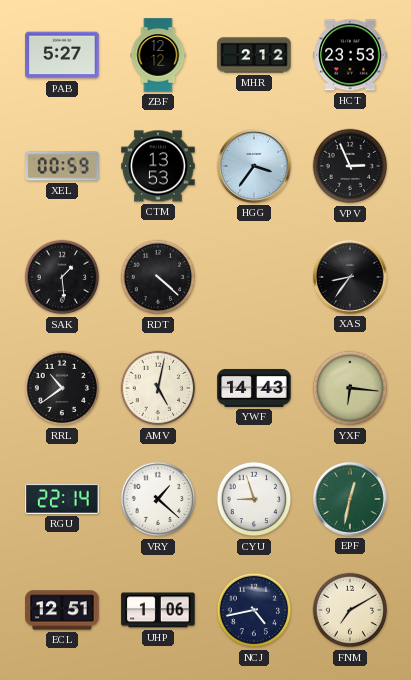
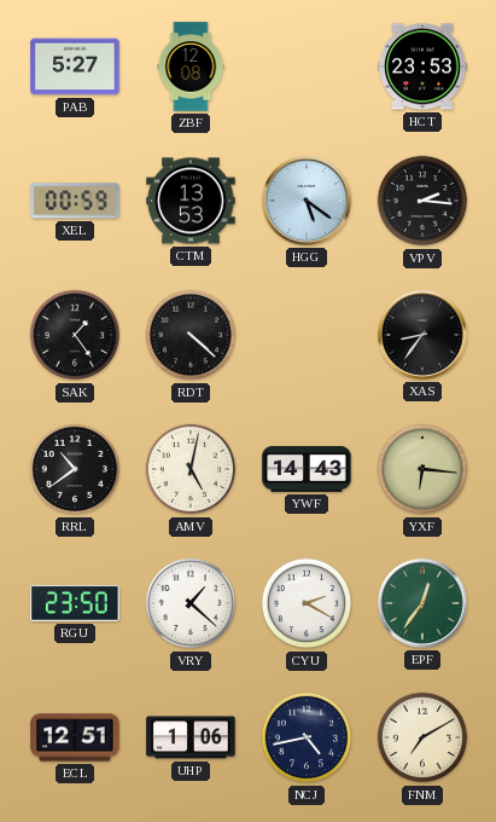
ZBF: 12:12 -> 12:08
MHR: 2:12 -> none
HGG: 3:36 -> 5:21
VPV: 2:56 -> 2:16
SAK: 1:29 -> 1:24
RGU: 22:14 -> 23:50
CYU: 8:57 -> 2:20
EPF: 12:32 -> 12:36
